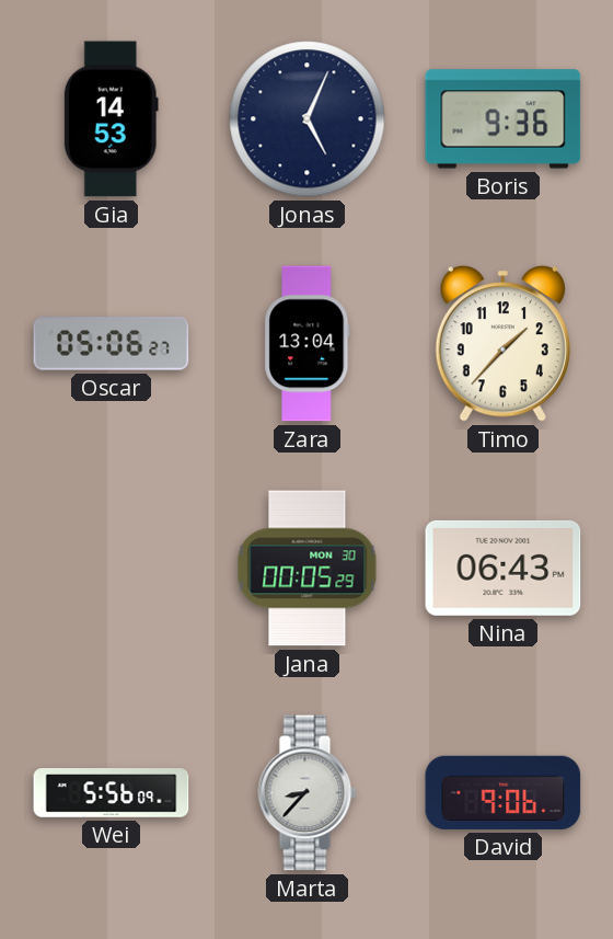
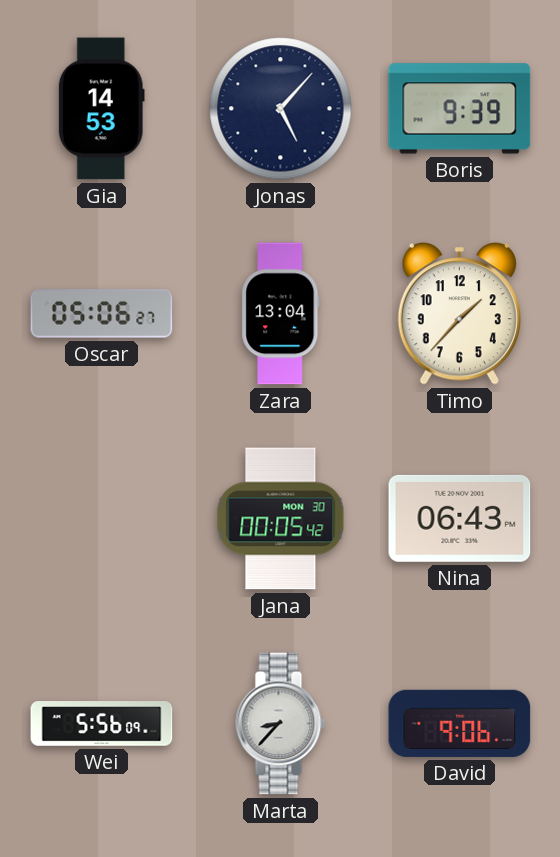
Jonas: 5:04 -> 5:07
Boris: 9:36 -> 9:39
Jana: 00:05:29 -> 00:05:42
